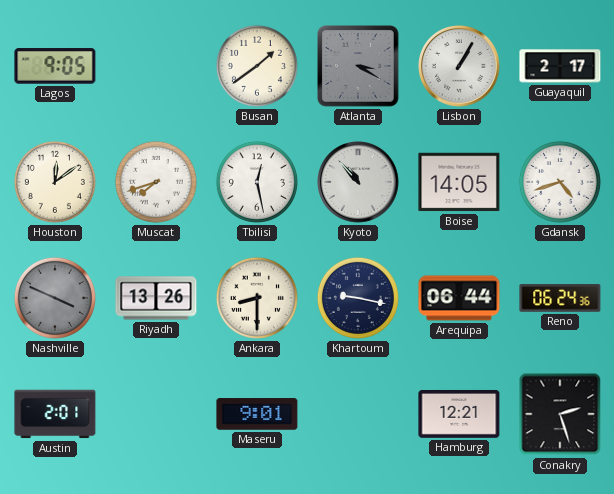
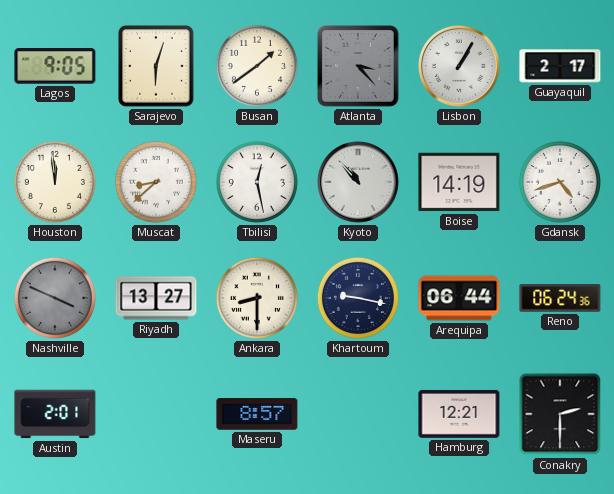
Sarajevo: none -> 6:03
Atlanta: 3:20 -> 3:23
Houston: 12:09 -> 11:59
Muscat: 7:42 -> 8:38
Boise: 14:05 -> 14:19
Riyadh: 13:26 -> 13:27
Maseru: 9:01 -> 8:57
Conakry: 2:27 -> 2:30
